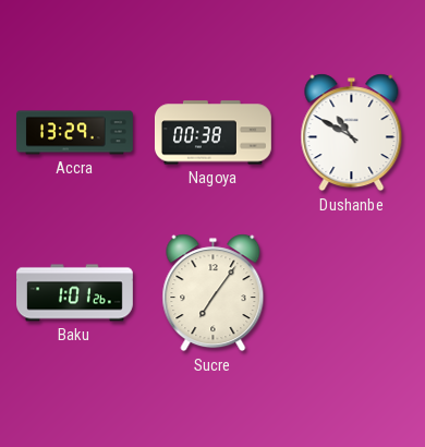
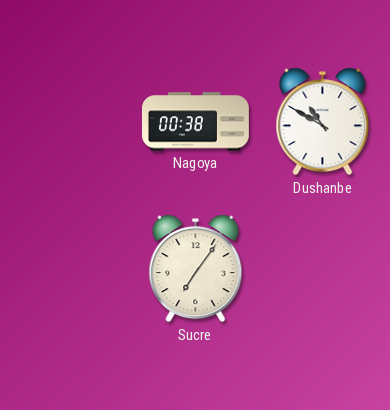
Accra: 13:29 -> none
Baku: 1:01 -> none
